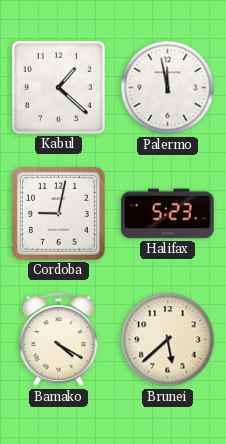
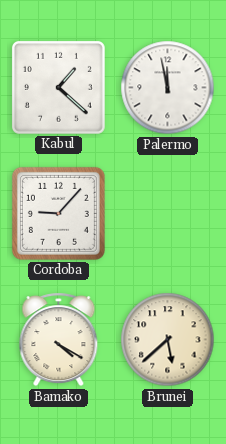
Cordoba: 9:02 -> 9:07
Halifax: 5:23 -> none
